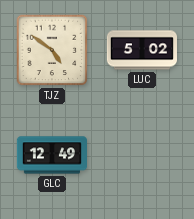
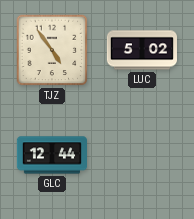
TJZ: 4:51 -> 4:54
GLC: 12:49 -> 12:44
